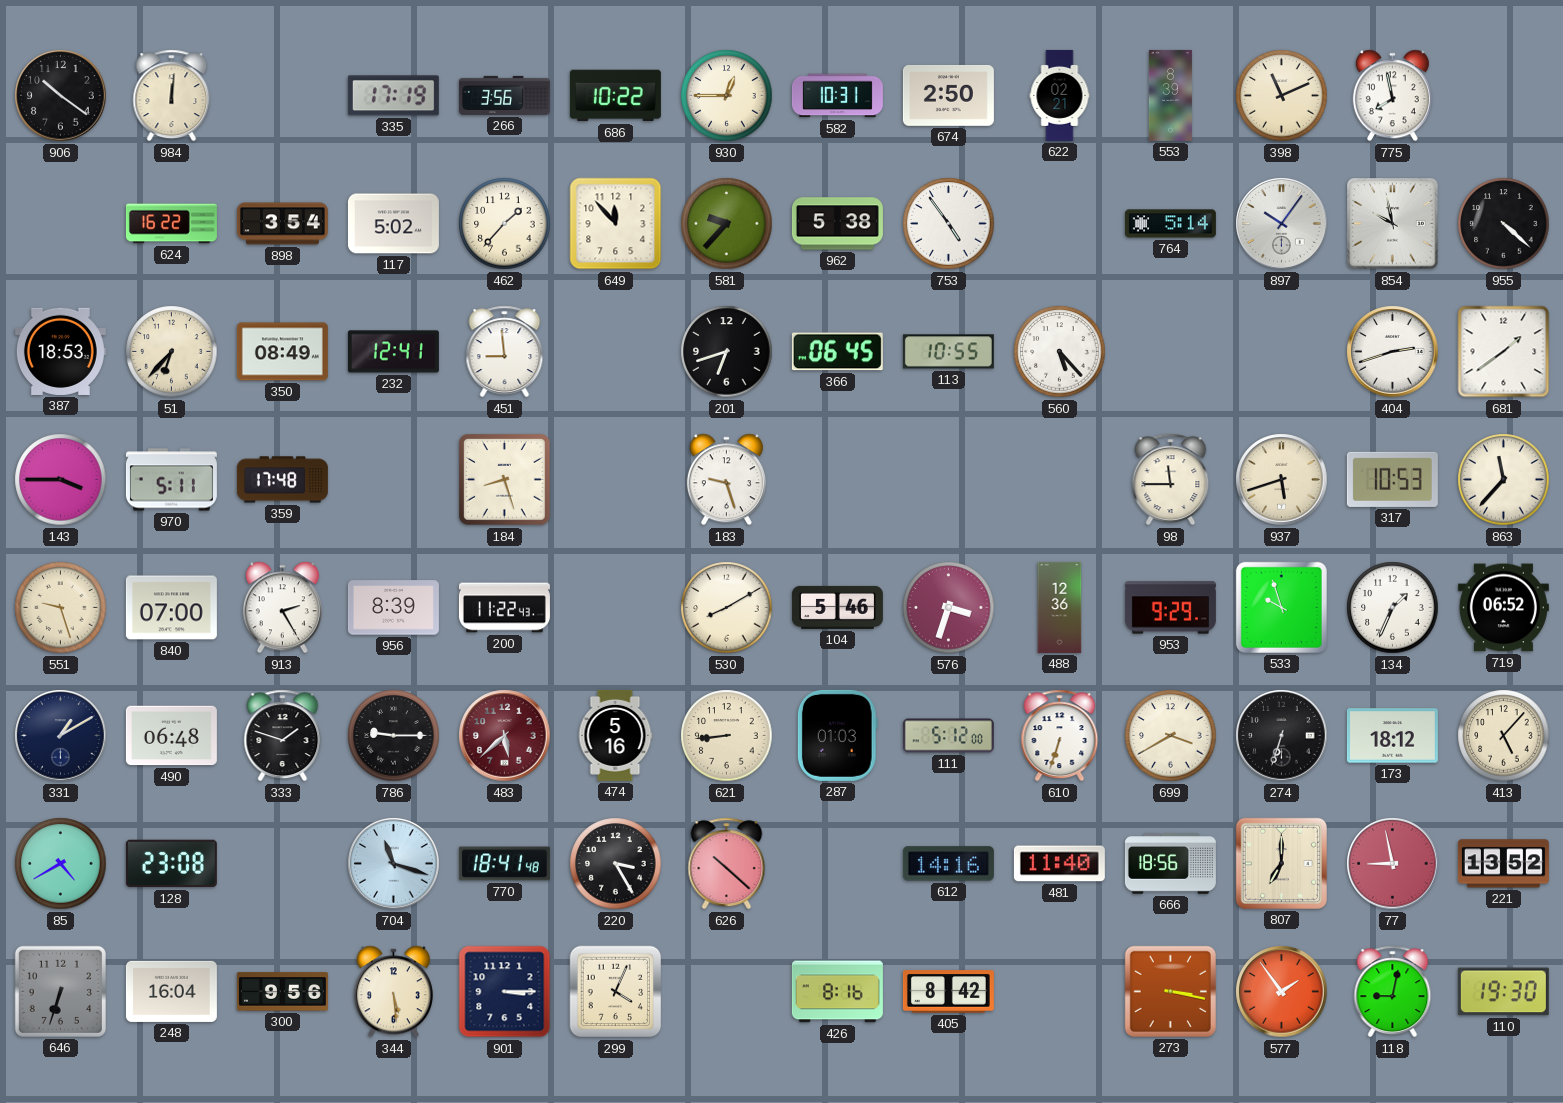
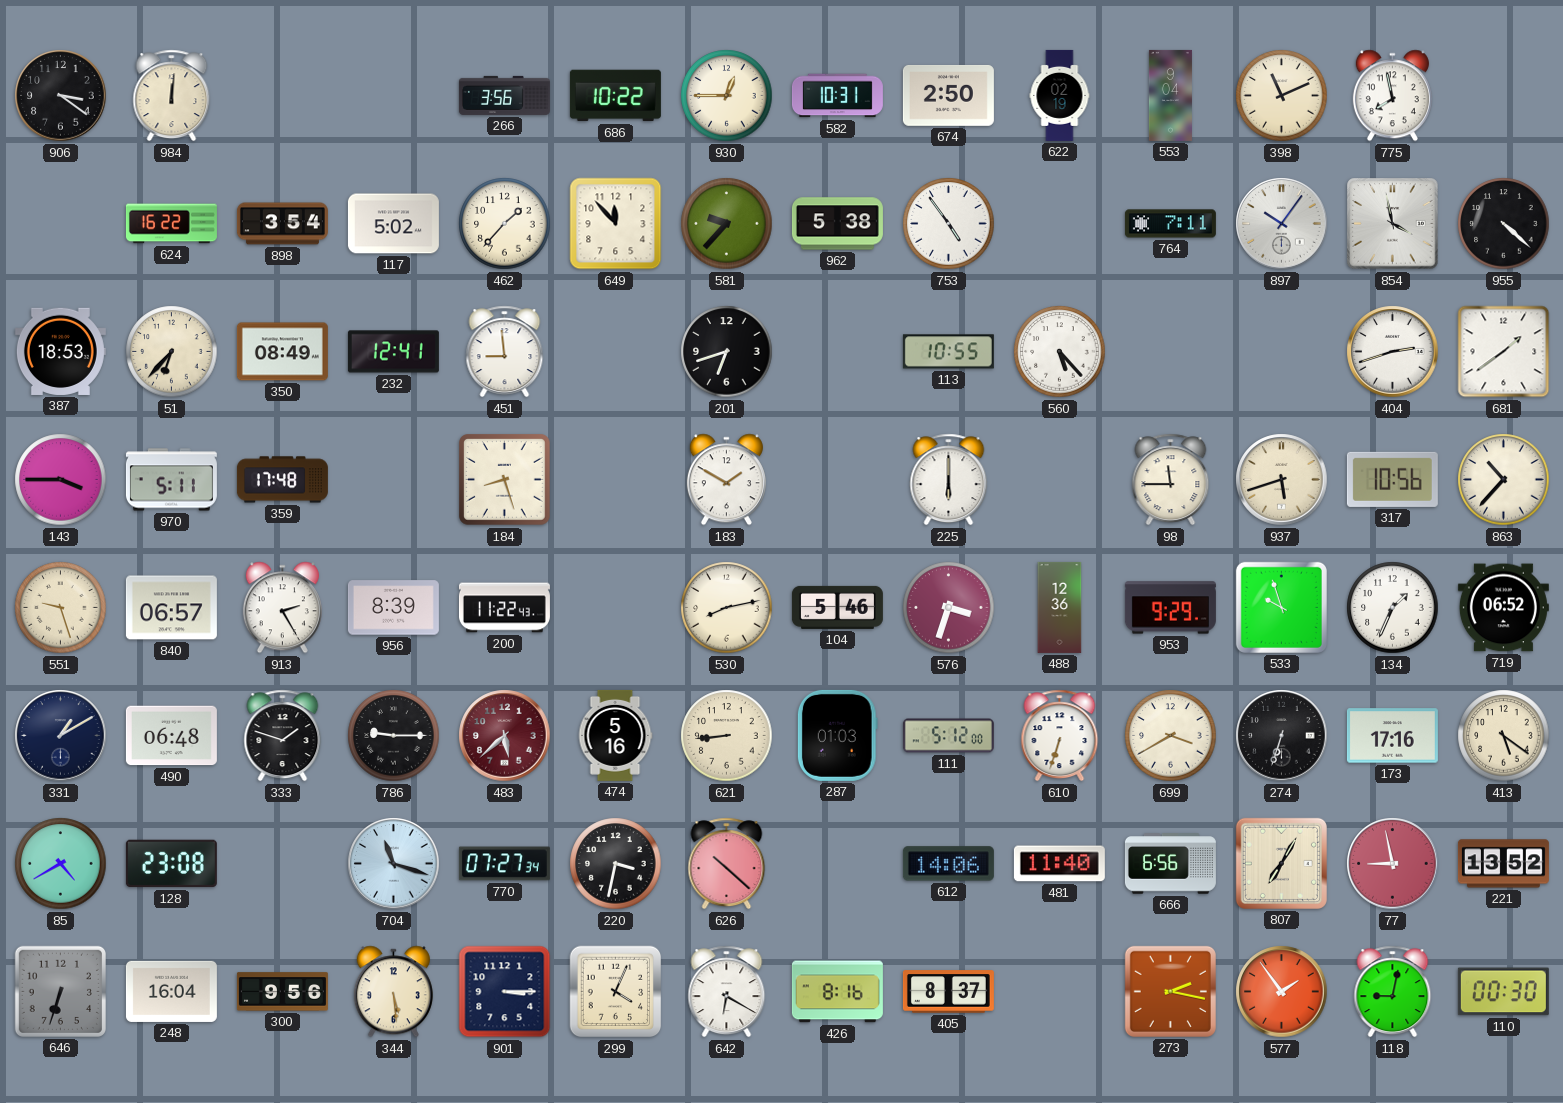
906: 10:21 -> 3:21
335: 17:19 -> none
622: 02:21 -> 02:19
553: 8:39 -> 9:04
764: 5:14 -> 7:11
854: 9:58 -> 3:58
366: 06:45 -> none
183: 9:27 -> 1:50
225: none -> 6:00
317: 10:53 -> 10:56
863: 11:37 -> 10:37
840: 07:00 -> 06:57
530: 8:10 -> 8:13
173: 18:12 -> 17:16
413: 5:07 -> 5:21
770: 18:41 -> 07:27
220: 3:25 -> 3:32
612: 14:16 -> 14:06
666: 18:56 -> 6:56
807: 7:00 -> 7:05
642: none -> 6:20
405: 8:42 -> 8:37
273: 3:17 -> 2:17
110: 19:30 -> 00:30
